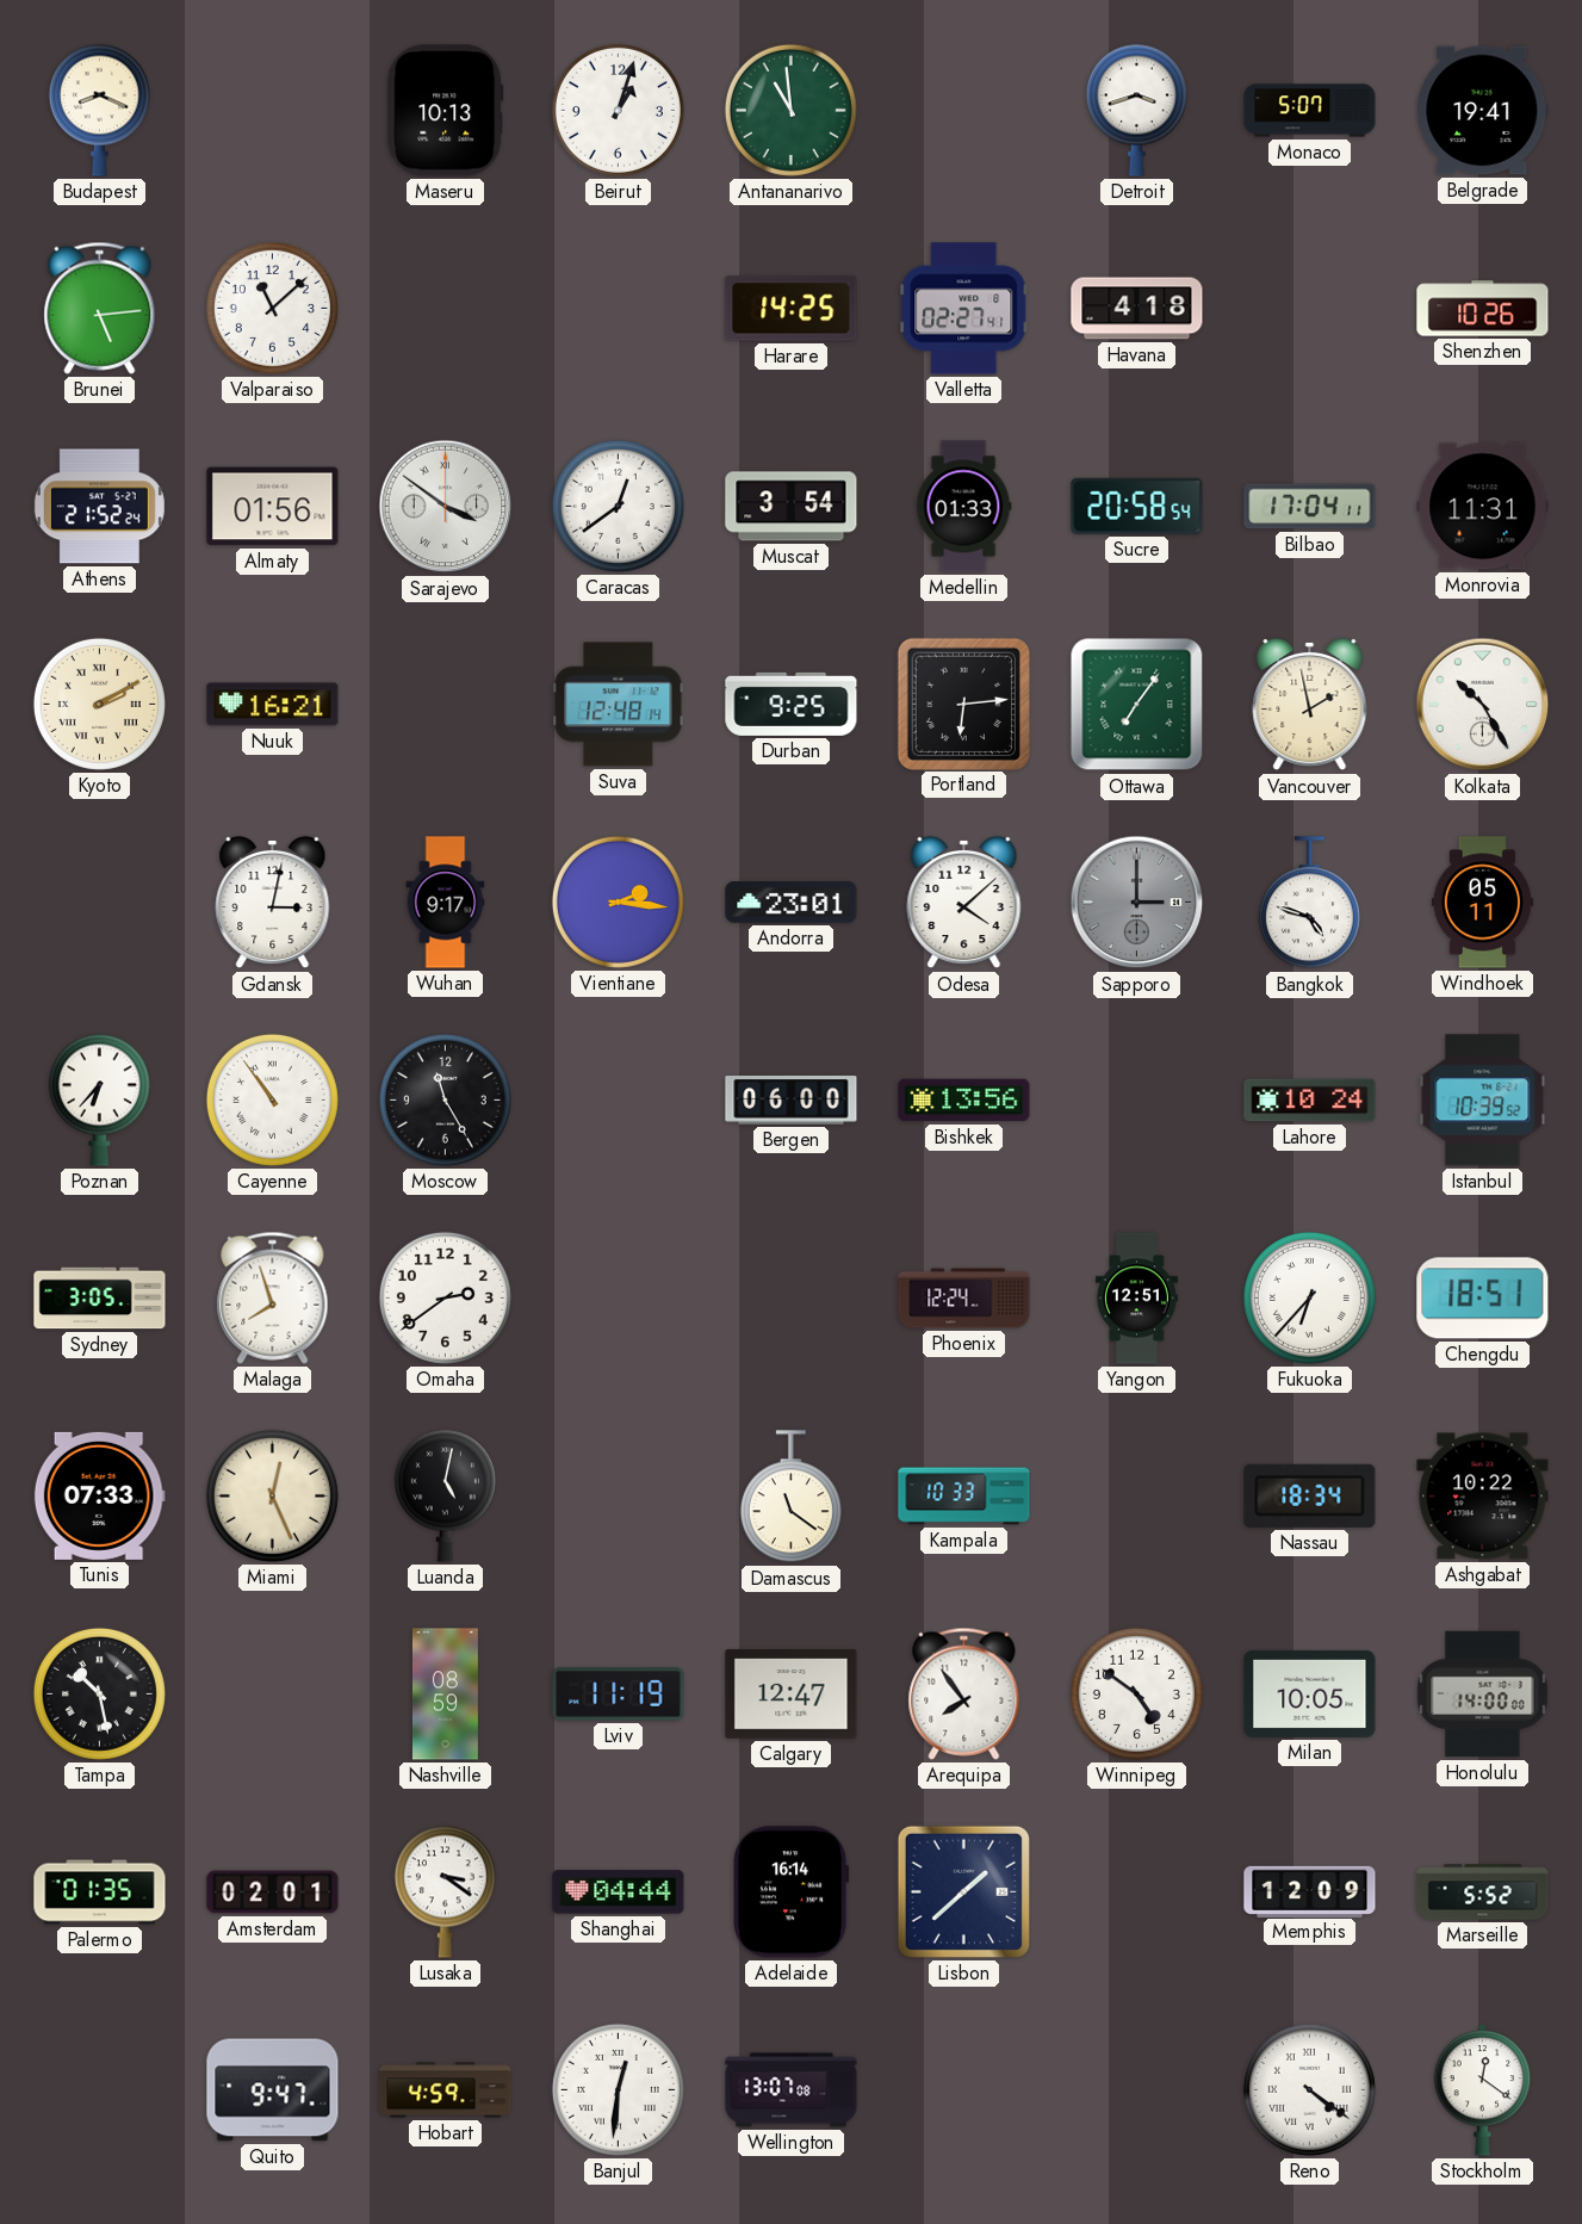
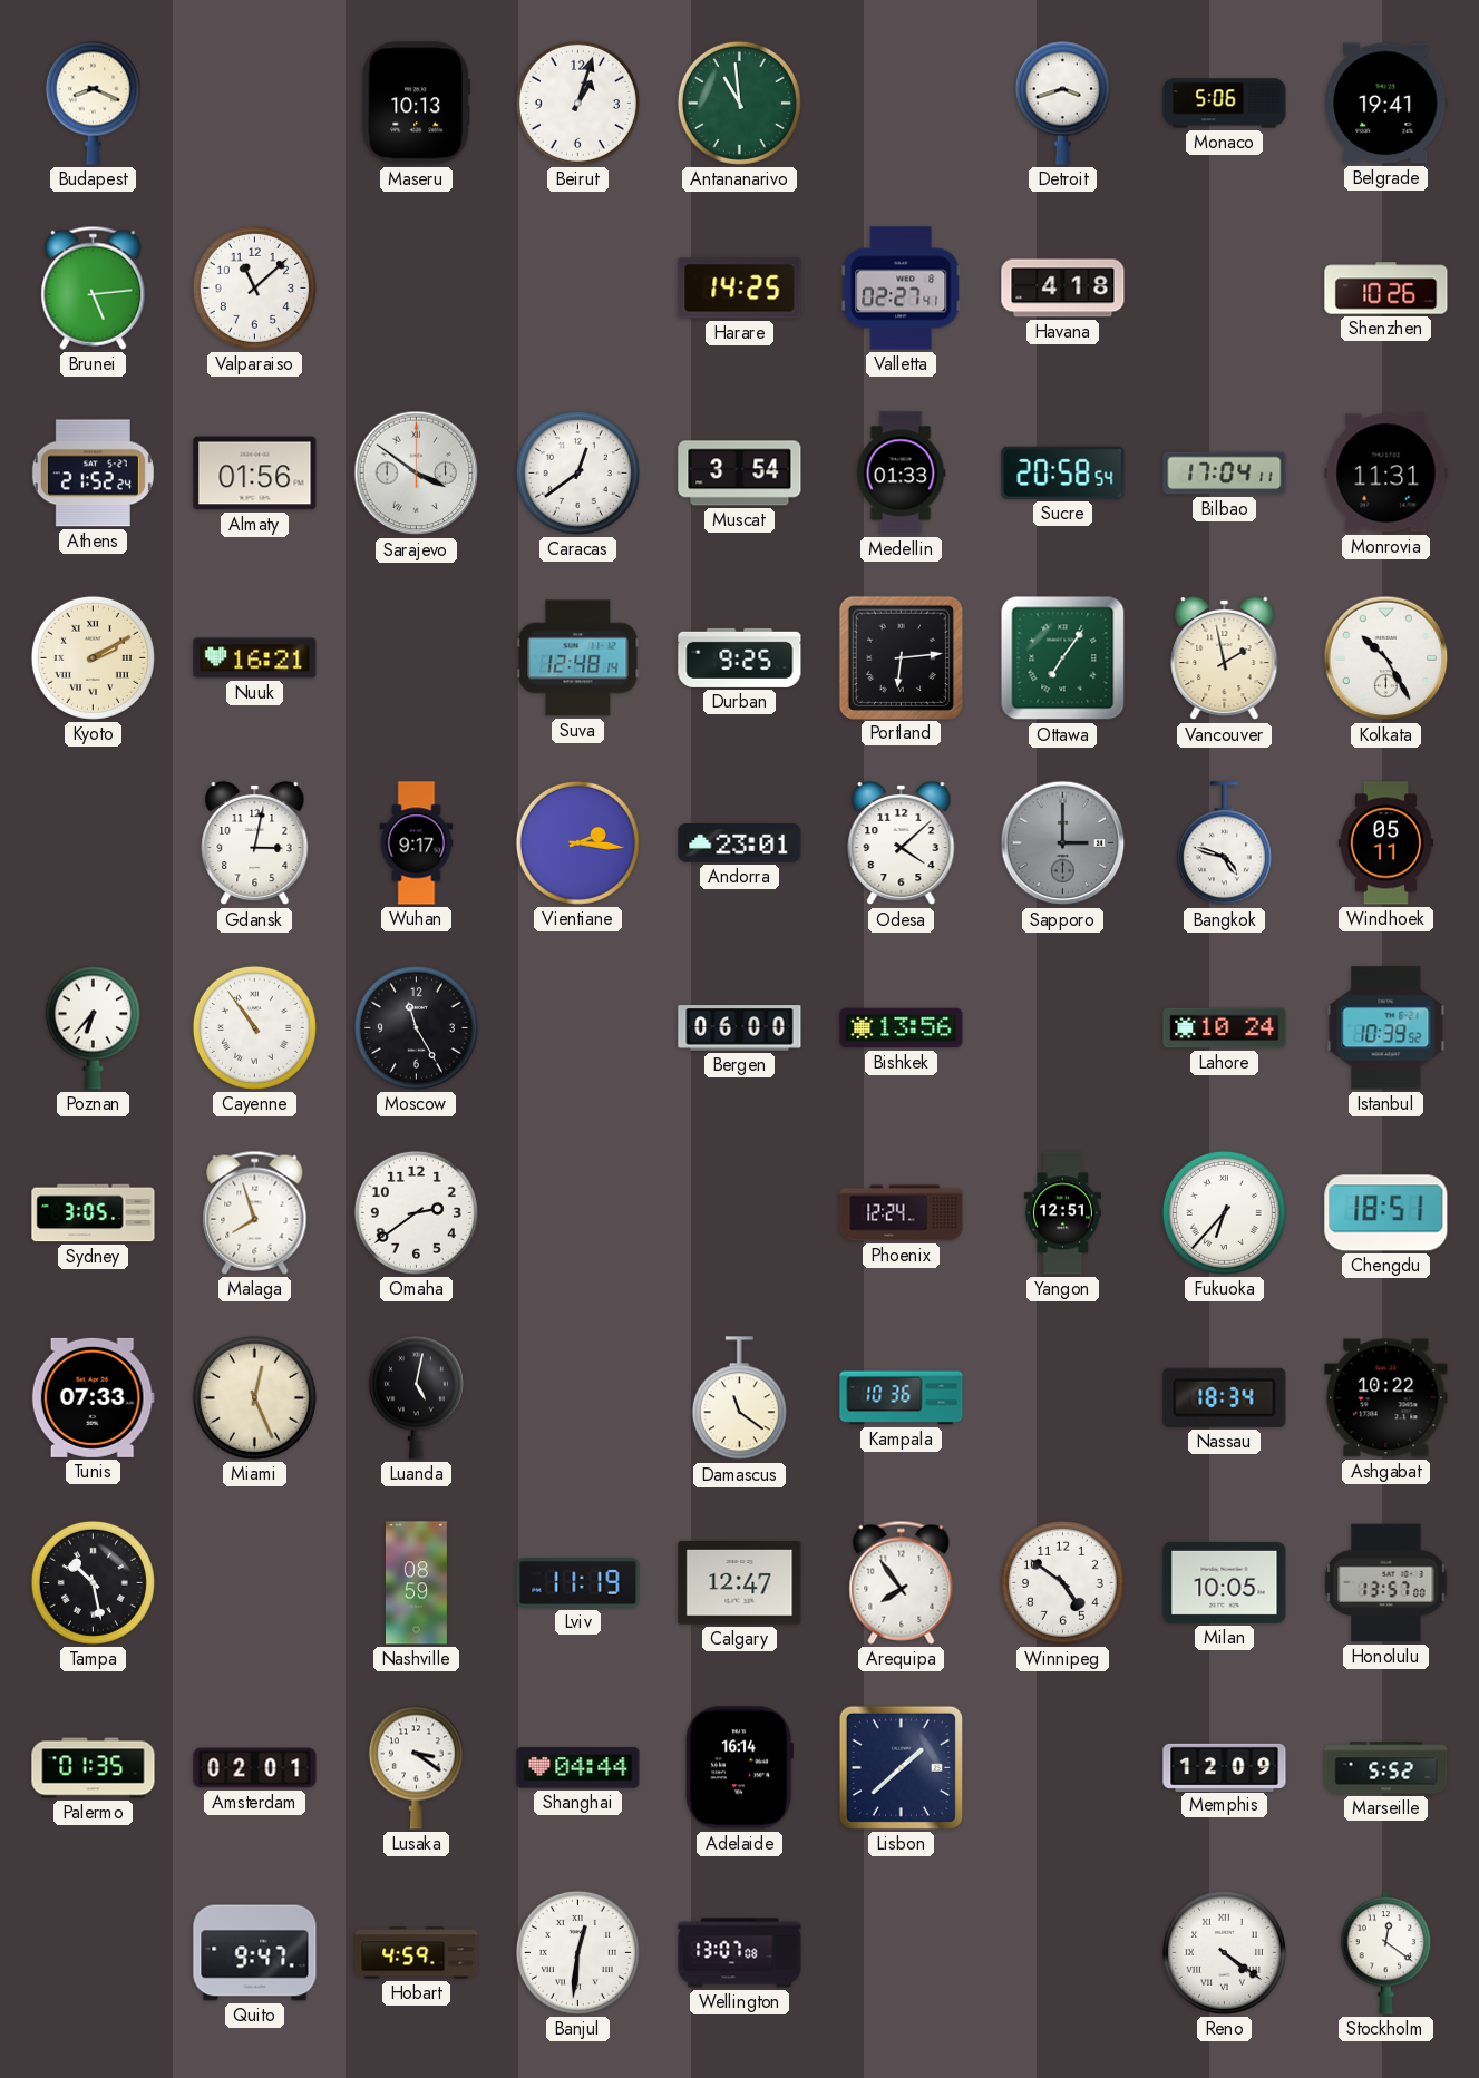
Monaco: 5:07 -> 5:06
Kampala: 10:33 -> 10:36
Honolulu: 14:00 -> 13:57
